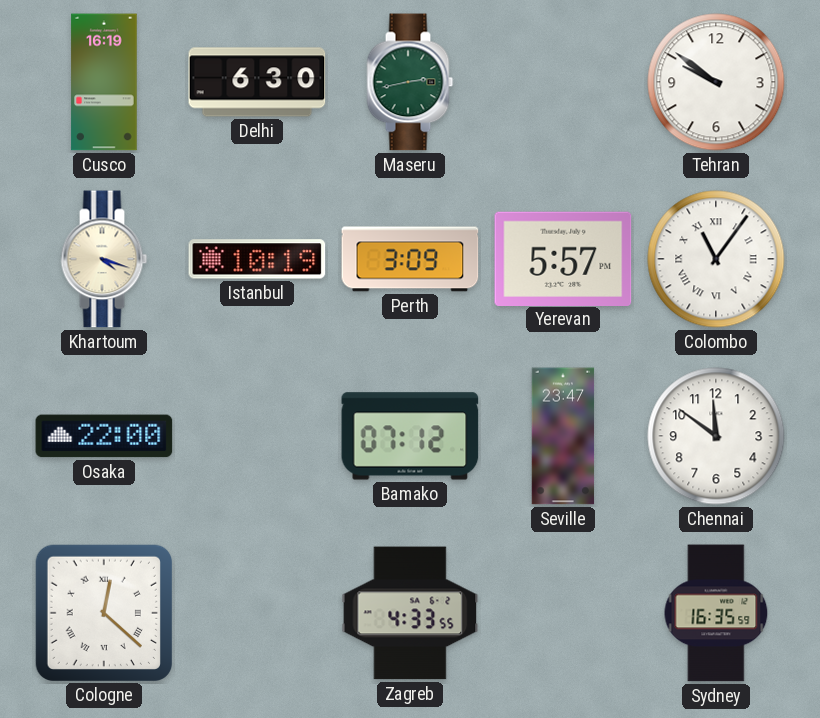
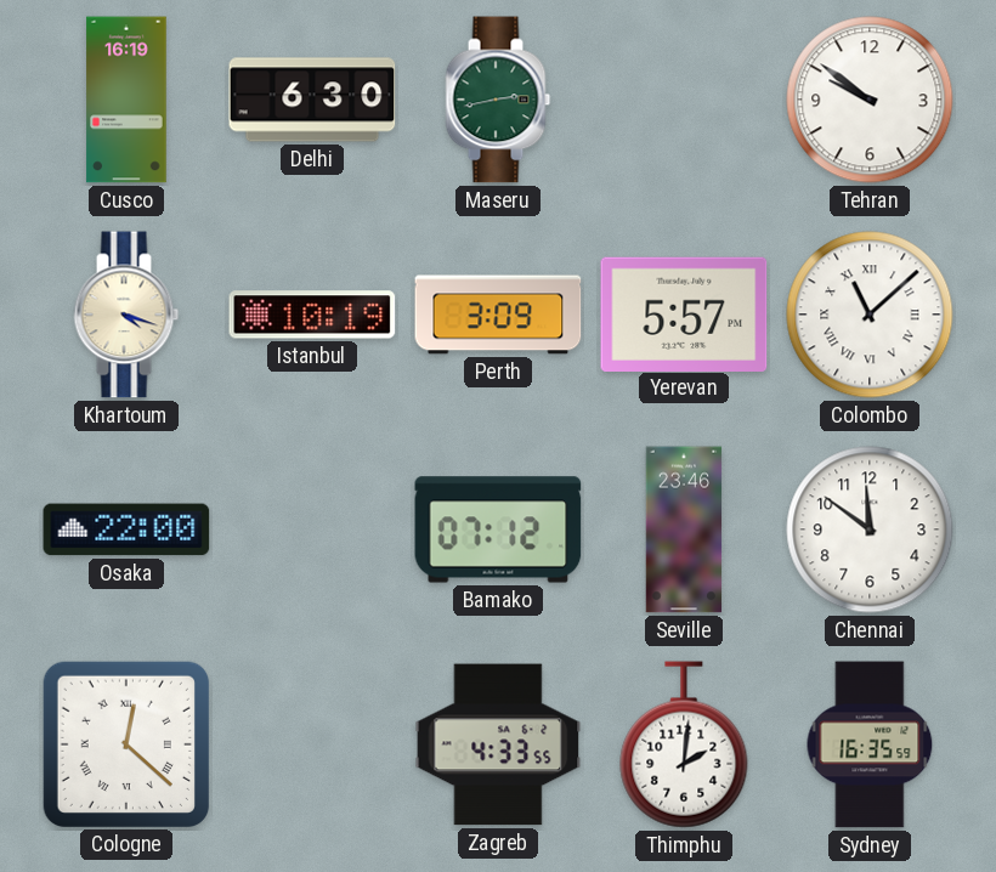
Colombo: 11:06 -> 11:08
Seville: 23:47 -> 23:46
Thimphu: none -> 2:01
